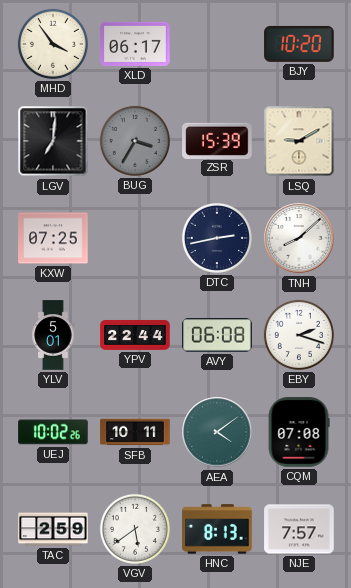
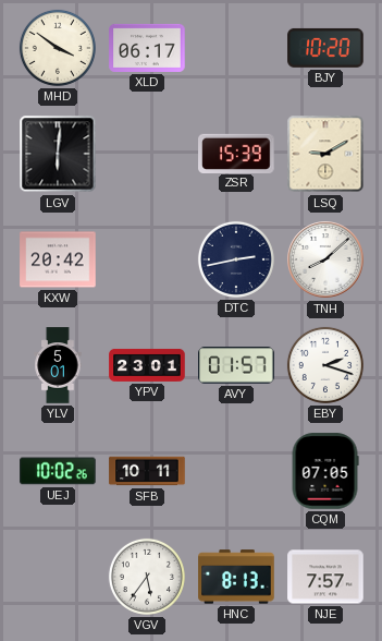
MHD: 3:54 -> 3:51
LGV: 7:01 -> 6:01
BUG: 3:35 -> none
KXW: 07:25 -> 20:42
YPV: 22:44 -> 23:01
AVY: 06:08 -> 01:57
AEA: 4:09 -> none
CQM: 07:08 -> 07:05
TAC: 2:59 -> none
VGV: 5:39 -> 5:36
